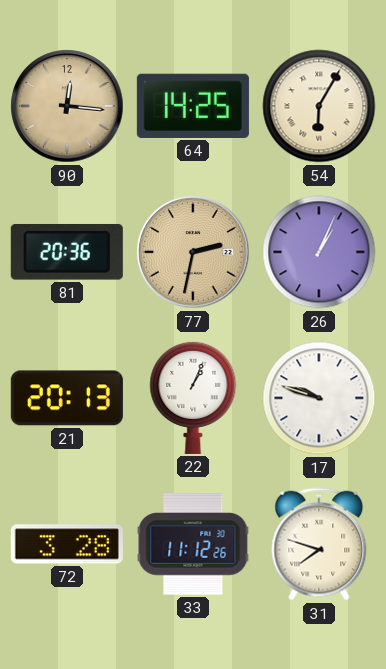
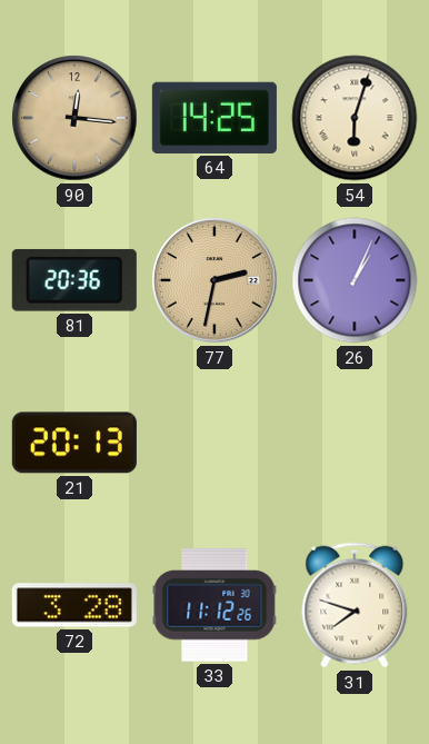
54: 6:05 -> 6:03
22: 1:04 -> none
17: 9:48 -> none
